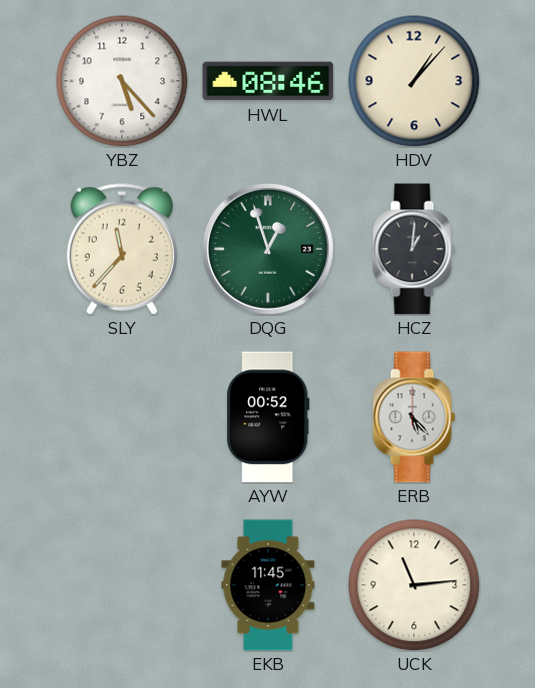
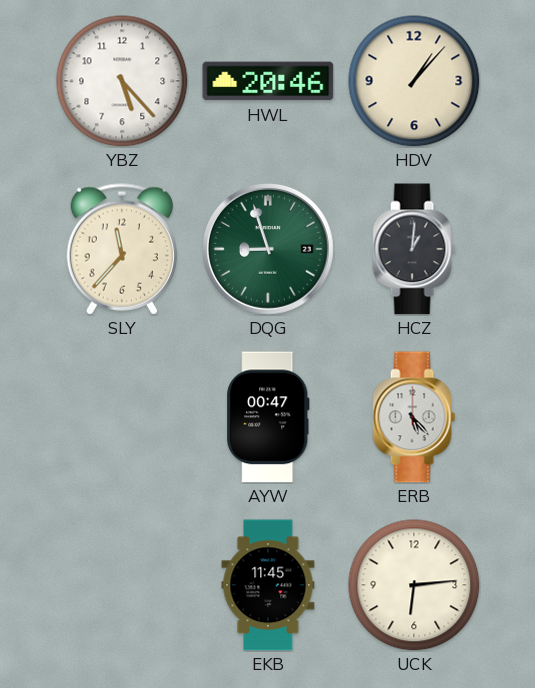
HWL: 08:46 -> 20:46
DQG: 12:57 -> 8:57
AYW: 00:52 -> 00:47
UCK: 11:14 -> 6:14
